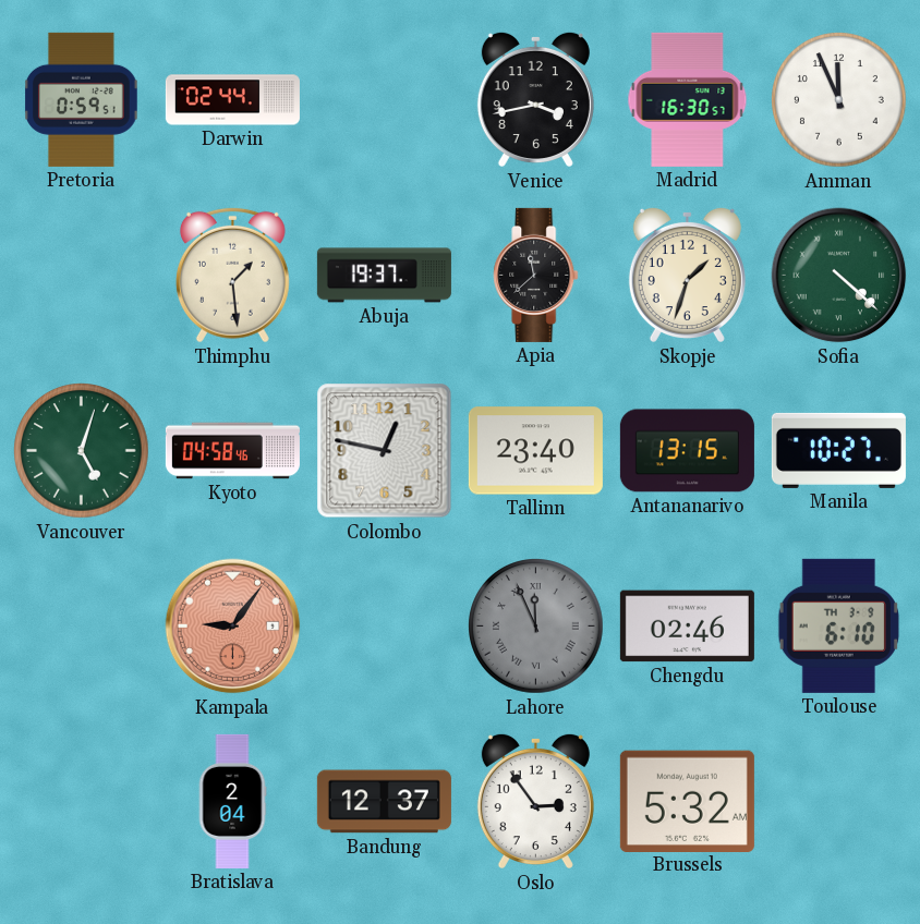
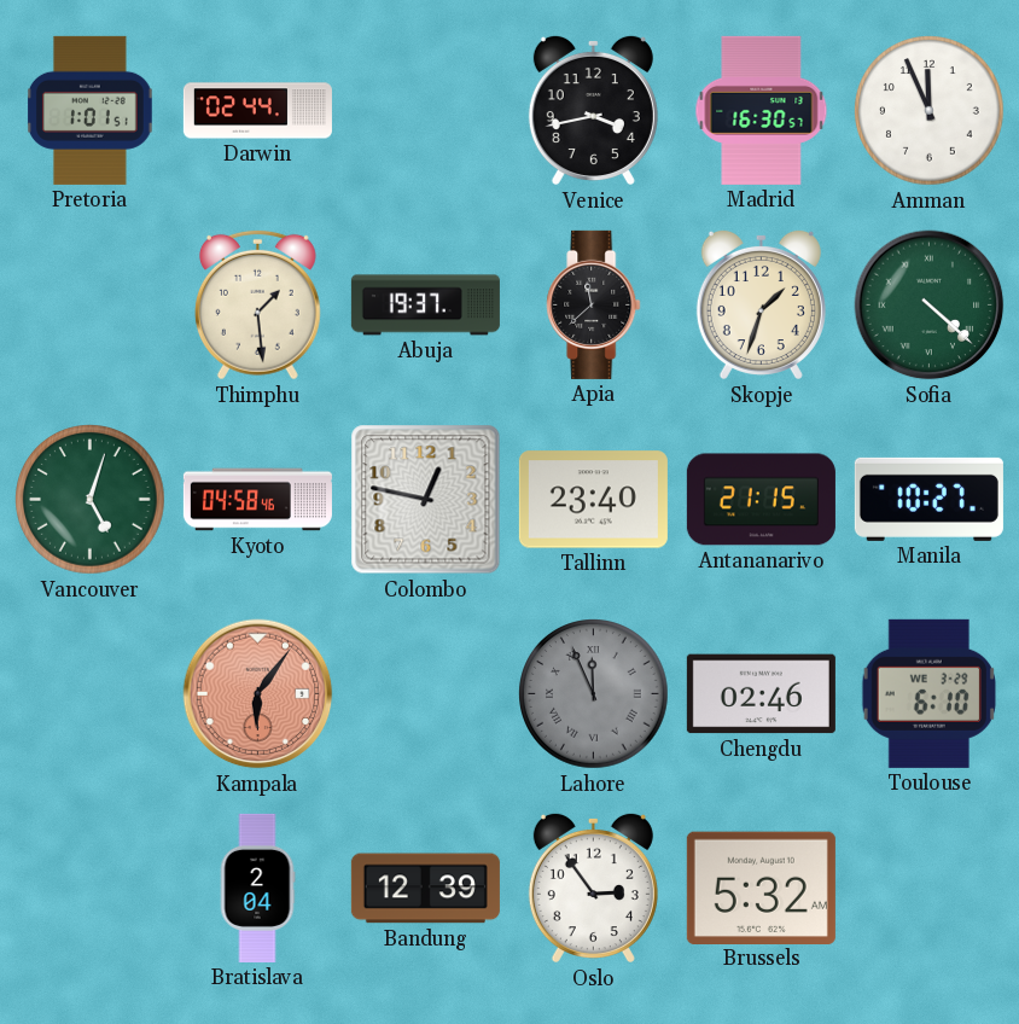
Pretoria: 0:59 -> 1:01
Antananarivo: 13:15 -> 21:15
Kampala: 9:06 -> 6:06
Toulouse date: TH 3-9 -> WE 3-29
Bandung: 12:37 -> 12:39
